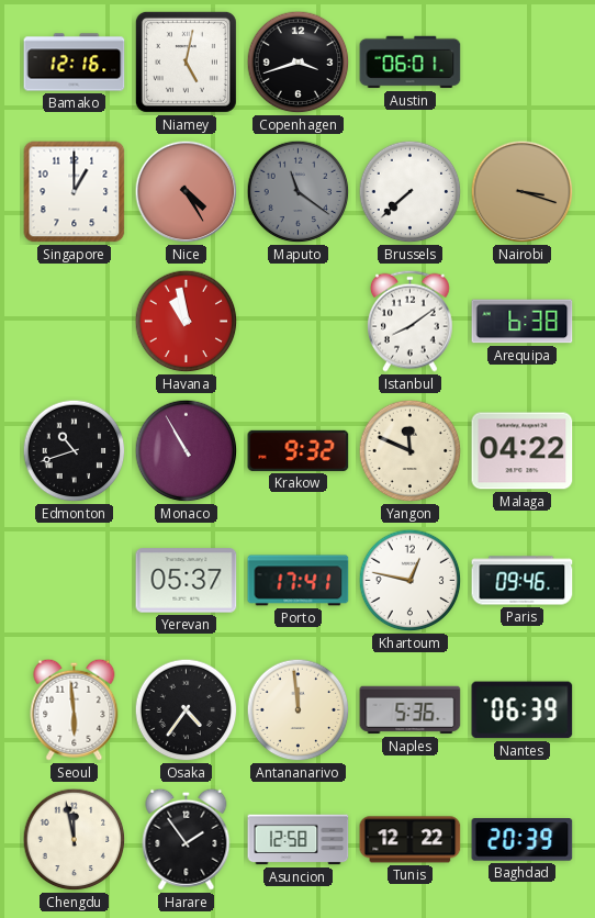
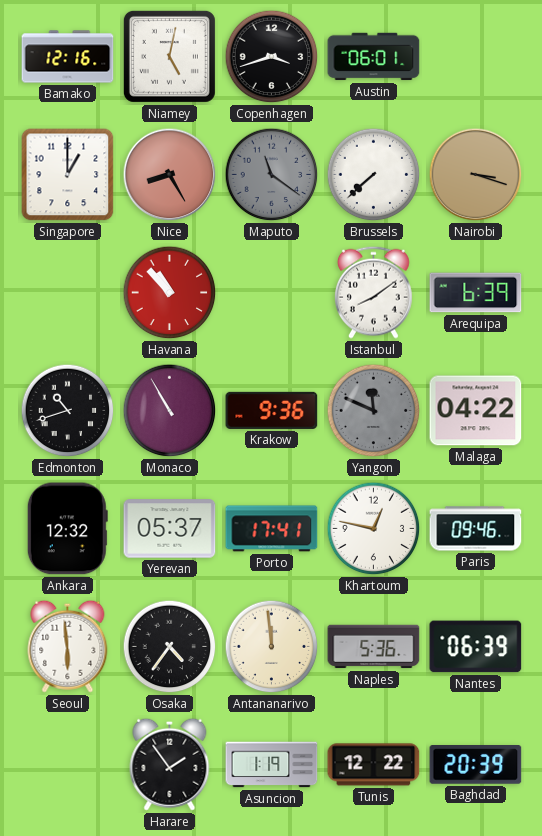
Nice: 4:25 -> 8:25
Havana: 10:58 -> 10:53
Arequipa: 6:38 -> 6:39
Krakow: 9:32 -> 9:36
Yangon dial: cream -> grey
Ankara: none -> 12:32
Chengdu: 11:58 -> none
Asuncion: 12:58 -> 1:19
